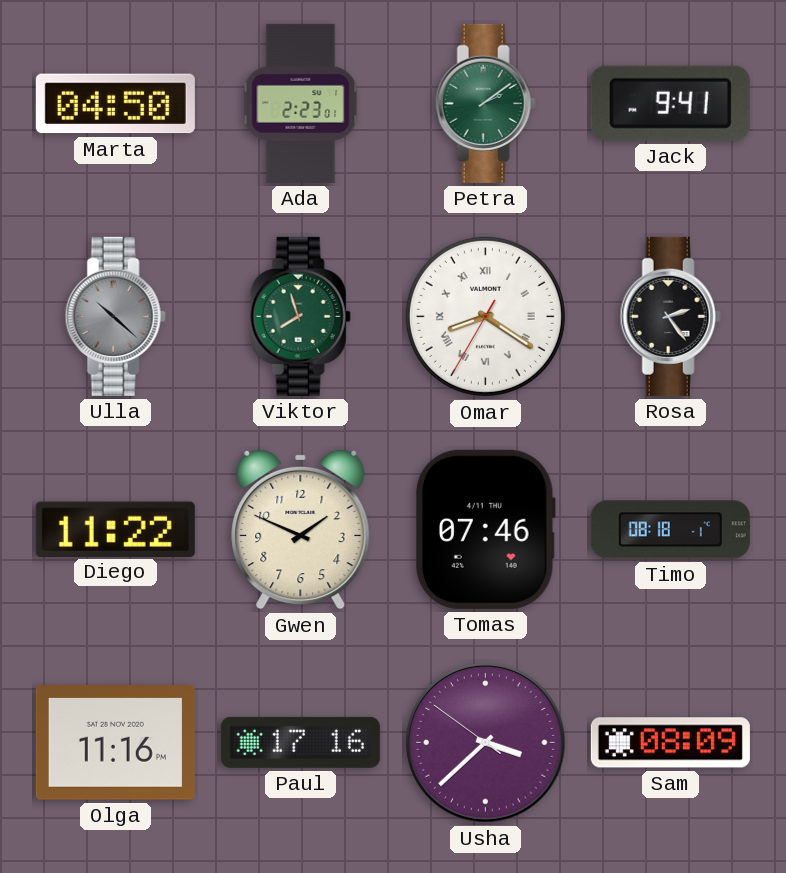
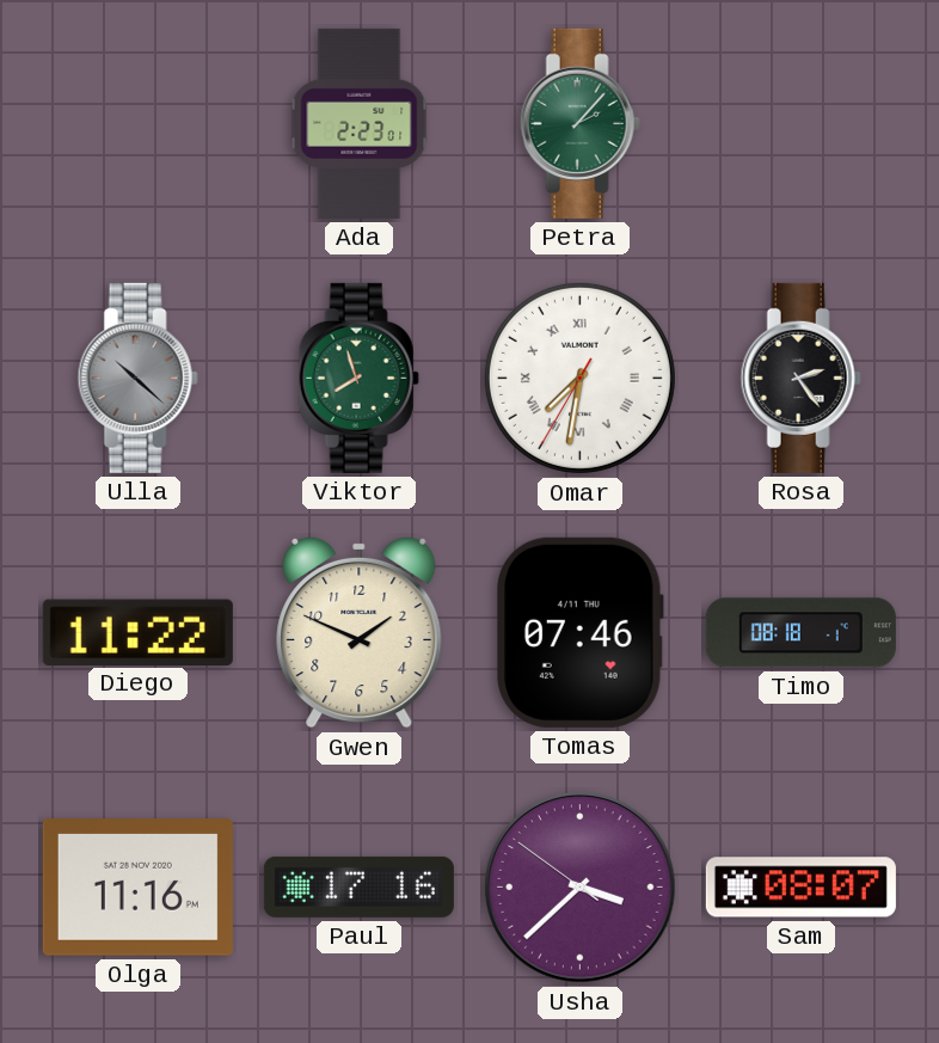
Marta: 04:50 -> none
Petra: 2:09 -> 2:07
Jack: 9:41 -> none
Omar: 8:20 -> 7:31
Sam: 08:09 -> 08:07
